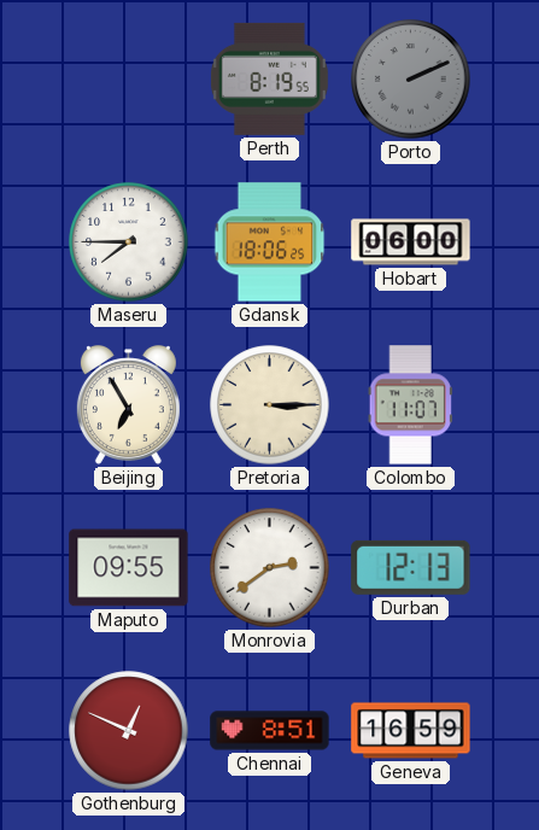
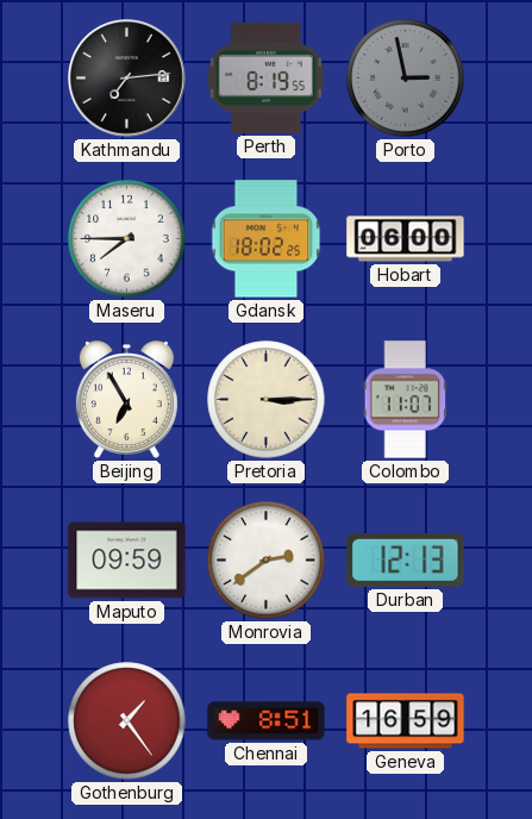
Kathmandu: none -> 7:14
Porto: 2:11 -> 2:58
Gdansk: 18:06 -> 18:02
Maputo: 09:55 -> 09:59
Gothenburg: 12:49 -> 1:24
